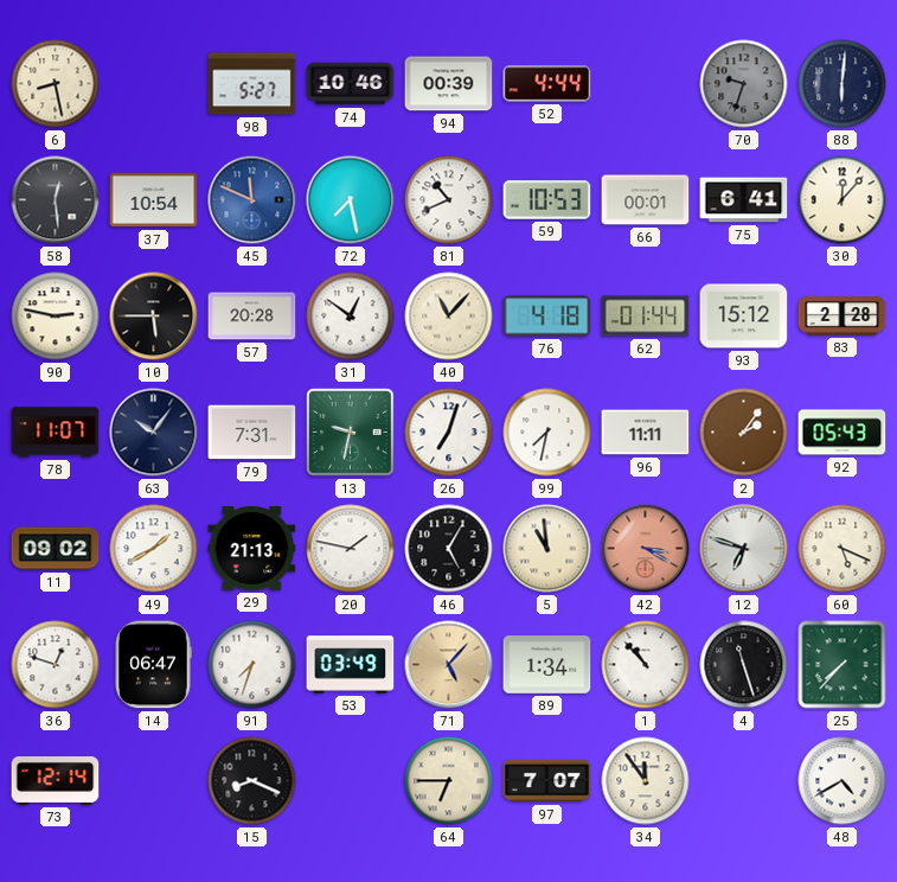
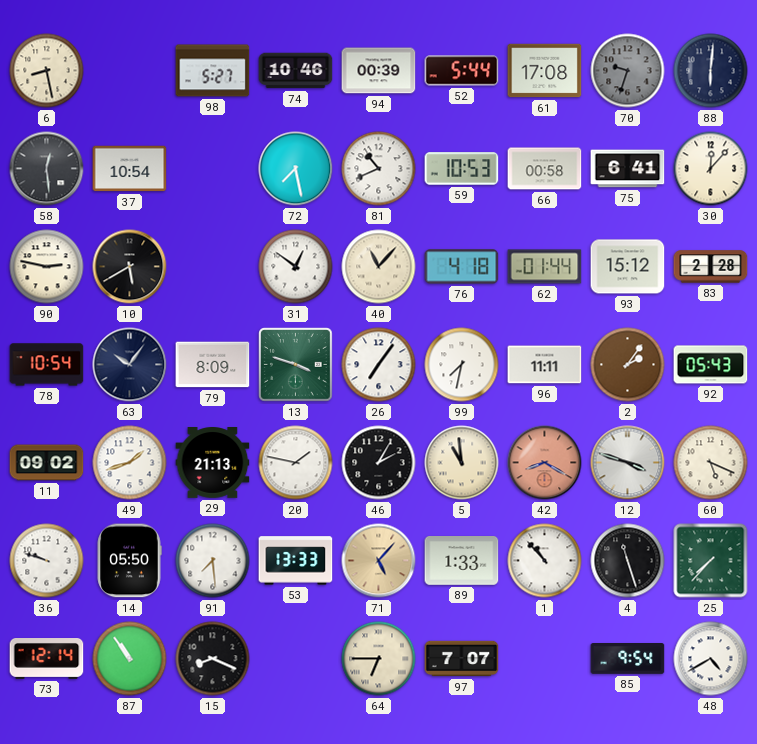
52: 4:44 -> 5:44
61: none -> 17:08
45: 11:49 -> none
66: 00:01 -> 00:58
10: 5:45 -> 5:40
57: 20:28 -> none
78: 11:07 -> 10:54
79: 7:31 -> 8:09
13: 9:32 -> 3:48
26: 7:03 -> 7:06
49: 1:40 -> 1:42
46: 5:05 -> 2:05
42: 3:20 -> 8:20
12: 6:48 -> 3:48
36: 12:48 -> 9:48
14: 06:47 -> 05:50
91: 7:33 -> 7:29
53: 03:49 -> 13:33
89: 1:34 -> 1:33
87: none -> 10:54
34: 11:54 -> none
85: none -> 9:54
